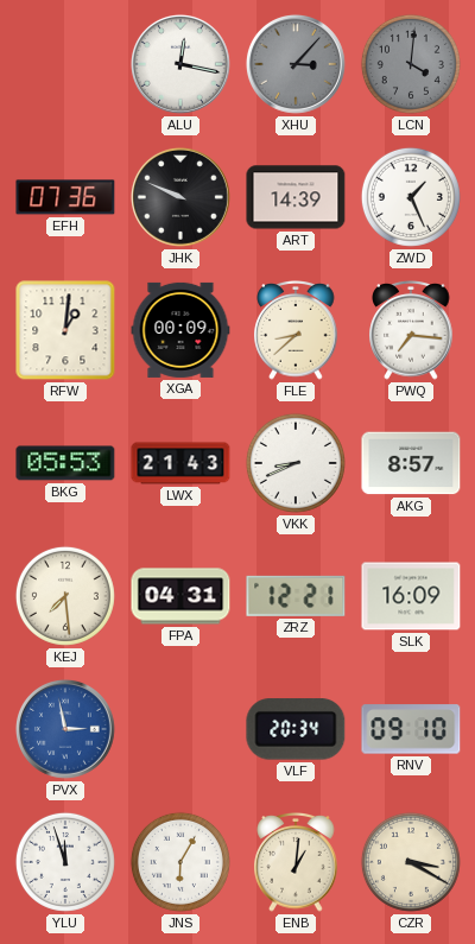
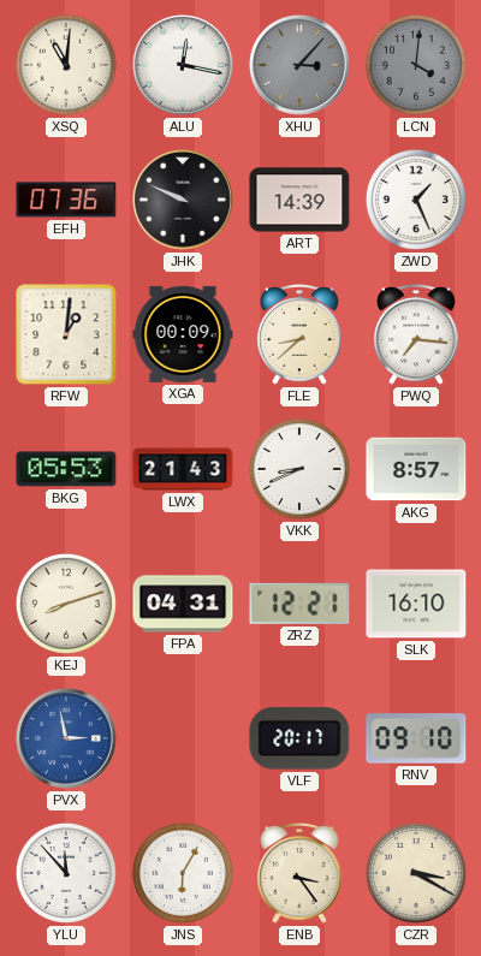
XSQ: none -> 11:01
KEJ: 7:29 -> 8:12
SLK: 16:09 -> 16:10
VLF: 20:34 -> 20:17
YLU: 11:57 -> 11:53
ENB: 1:01 -> 3:24
